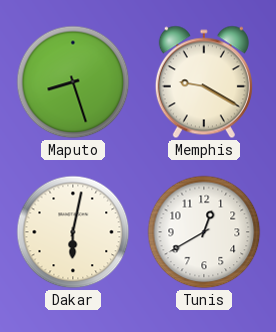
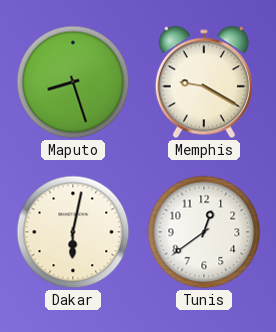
Tunis: 12:40 -> 12:39
